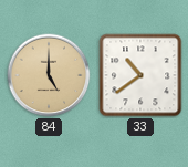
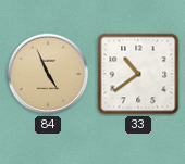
84: 5:00 -> 4:56
